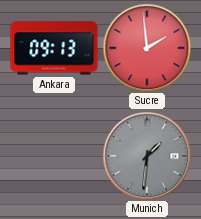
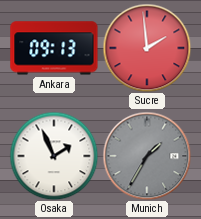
Osaka: none -> 1:56
Munich: 1:31 -> 1:35
